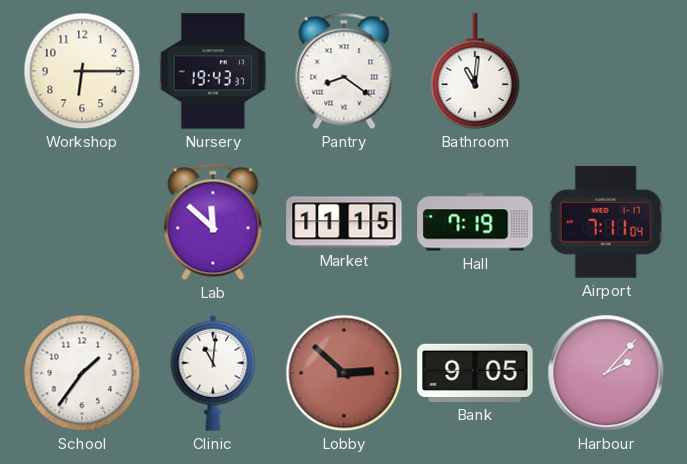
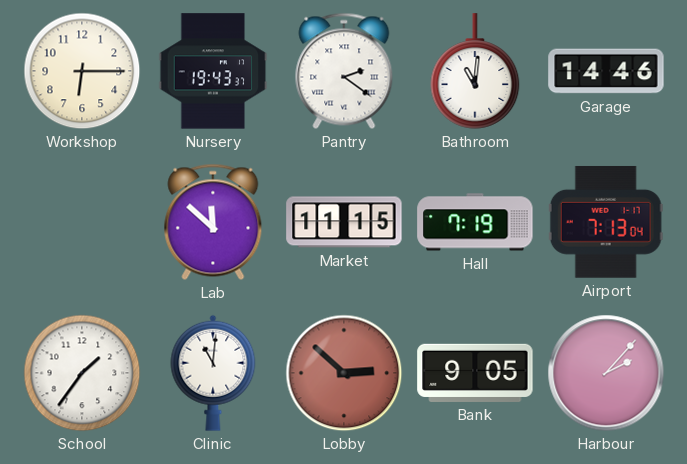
Pantry: 8:21 -> 2:21
Garage: none -> 14:46
Airport: 7:11 -> 7:13
